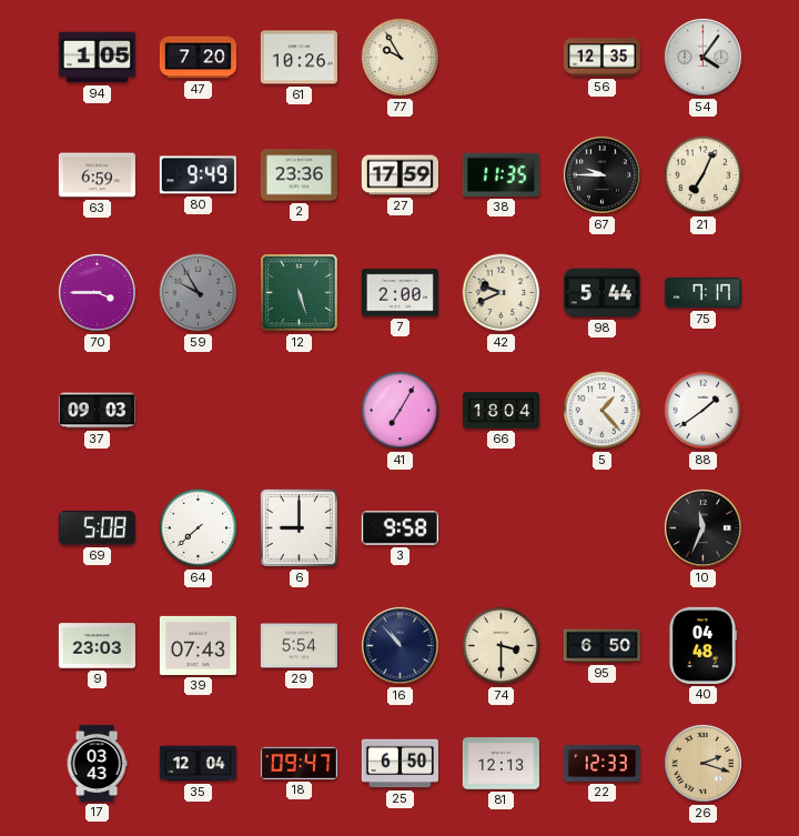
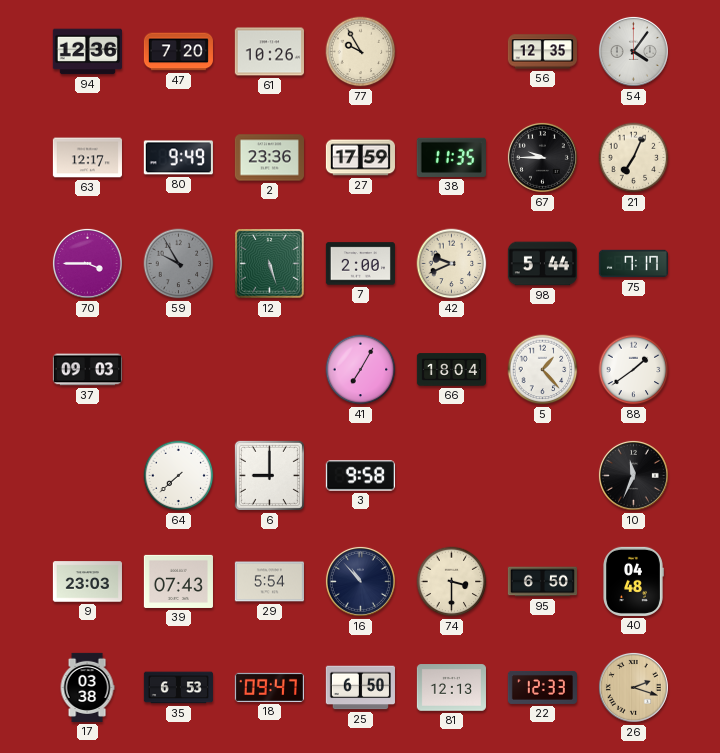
94: 1:05 -> 12:36
63: 6:59 -> 12:17
69: 5:08 -> none
17: 03:43 -> 03:38
35: 12:04 -> 6:53
